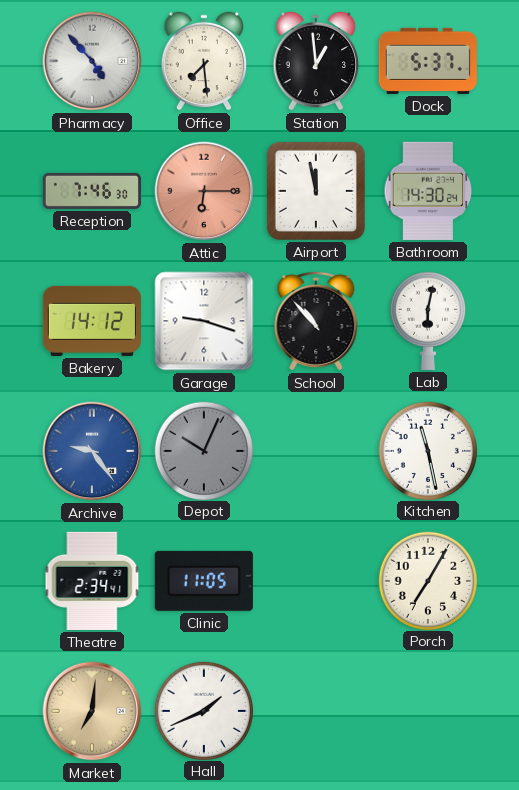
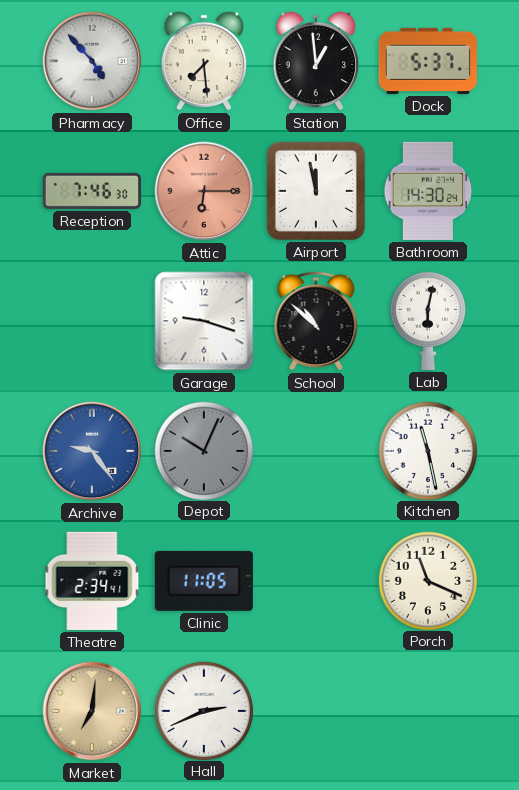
Bakery: 14:12 -> none
School: 10:53 -> 10:52
Porch: 7:05 -> 11:19
Hall: 1:41 -> 2:41
